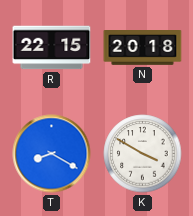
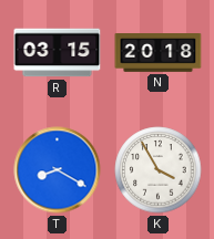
R: 22:15 -> 03:15
K: 3:50 -> 3:55
